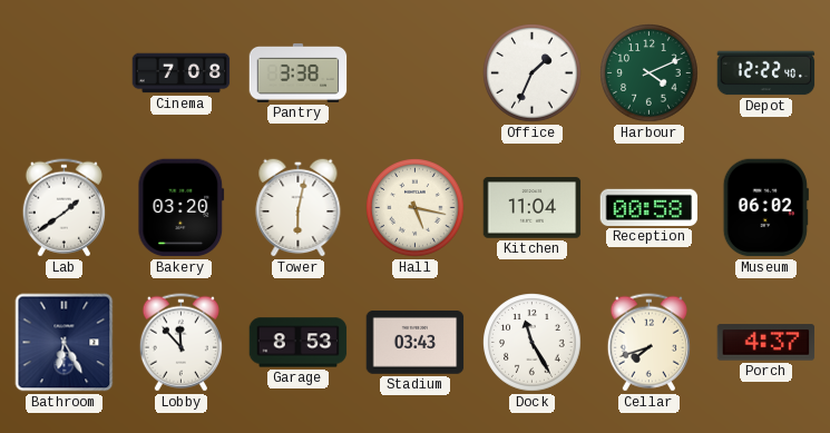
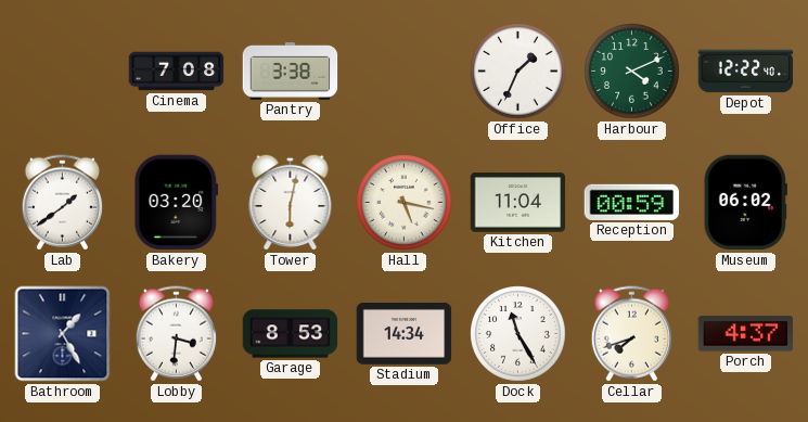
Reception: 00:58 -> 00:59
Bathroom: 6:25 -> 1:25
Lobby: 11:53 -> 3:31
Stadium: 03:43 -> 14:34
